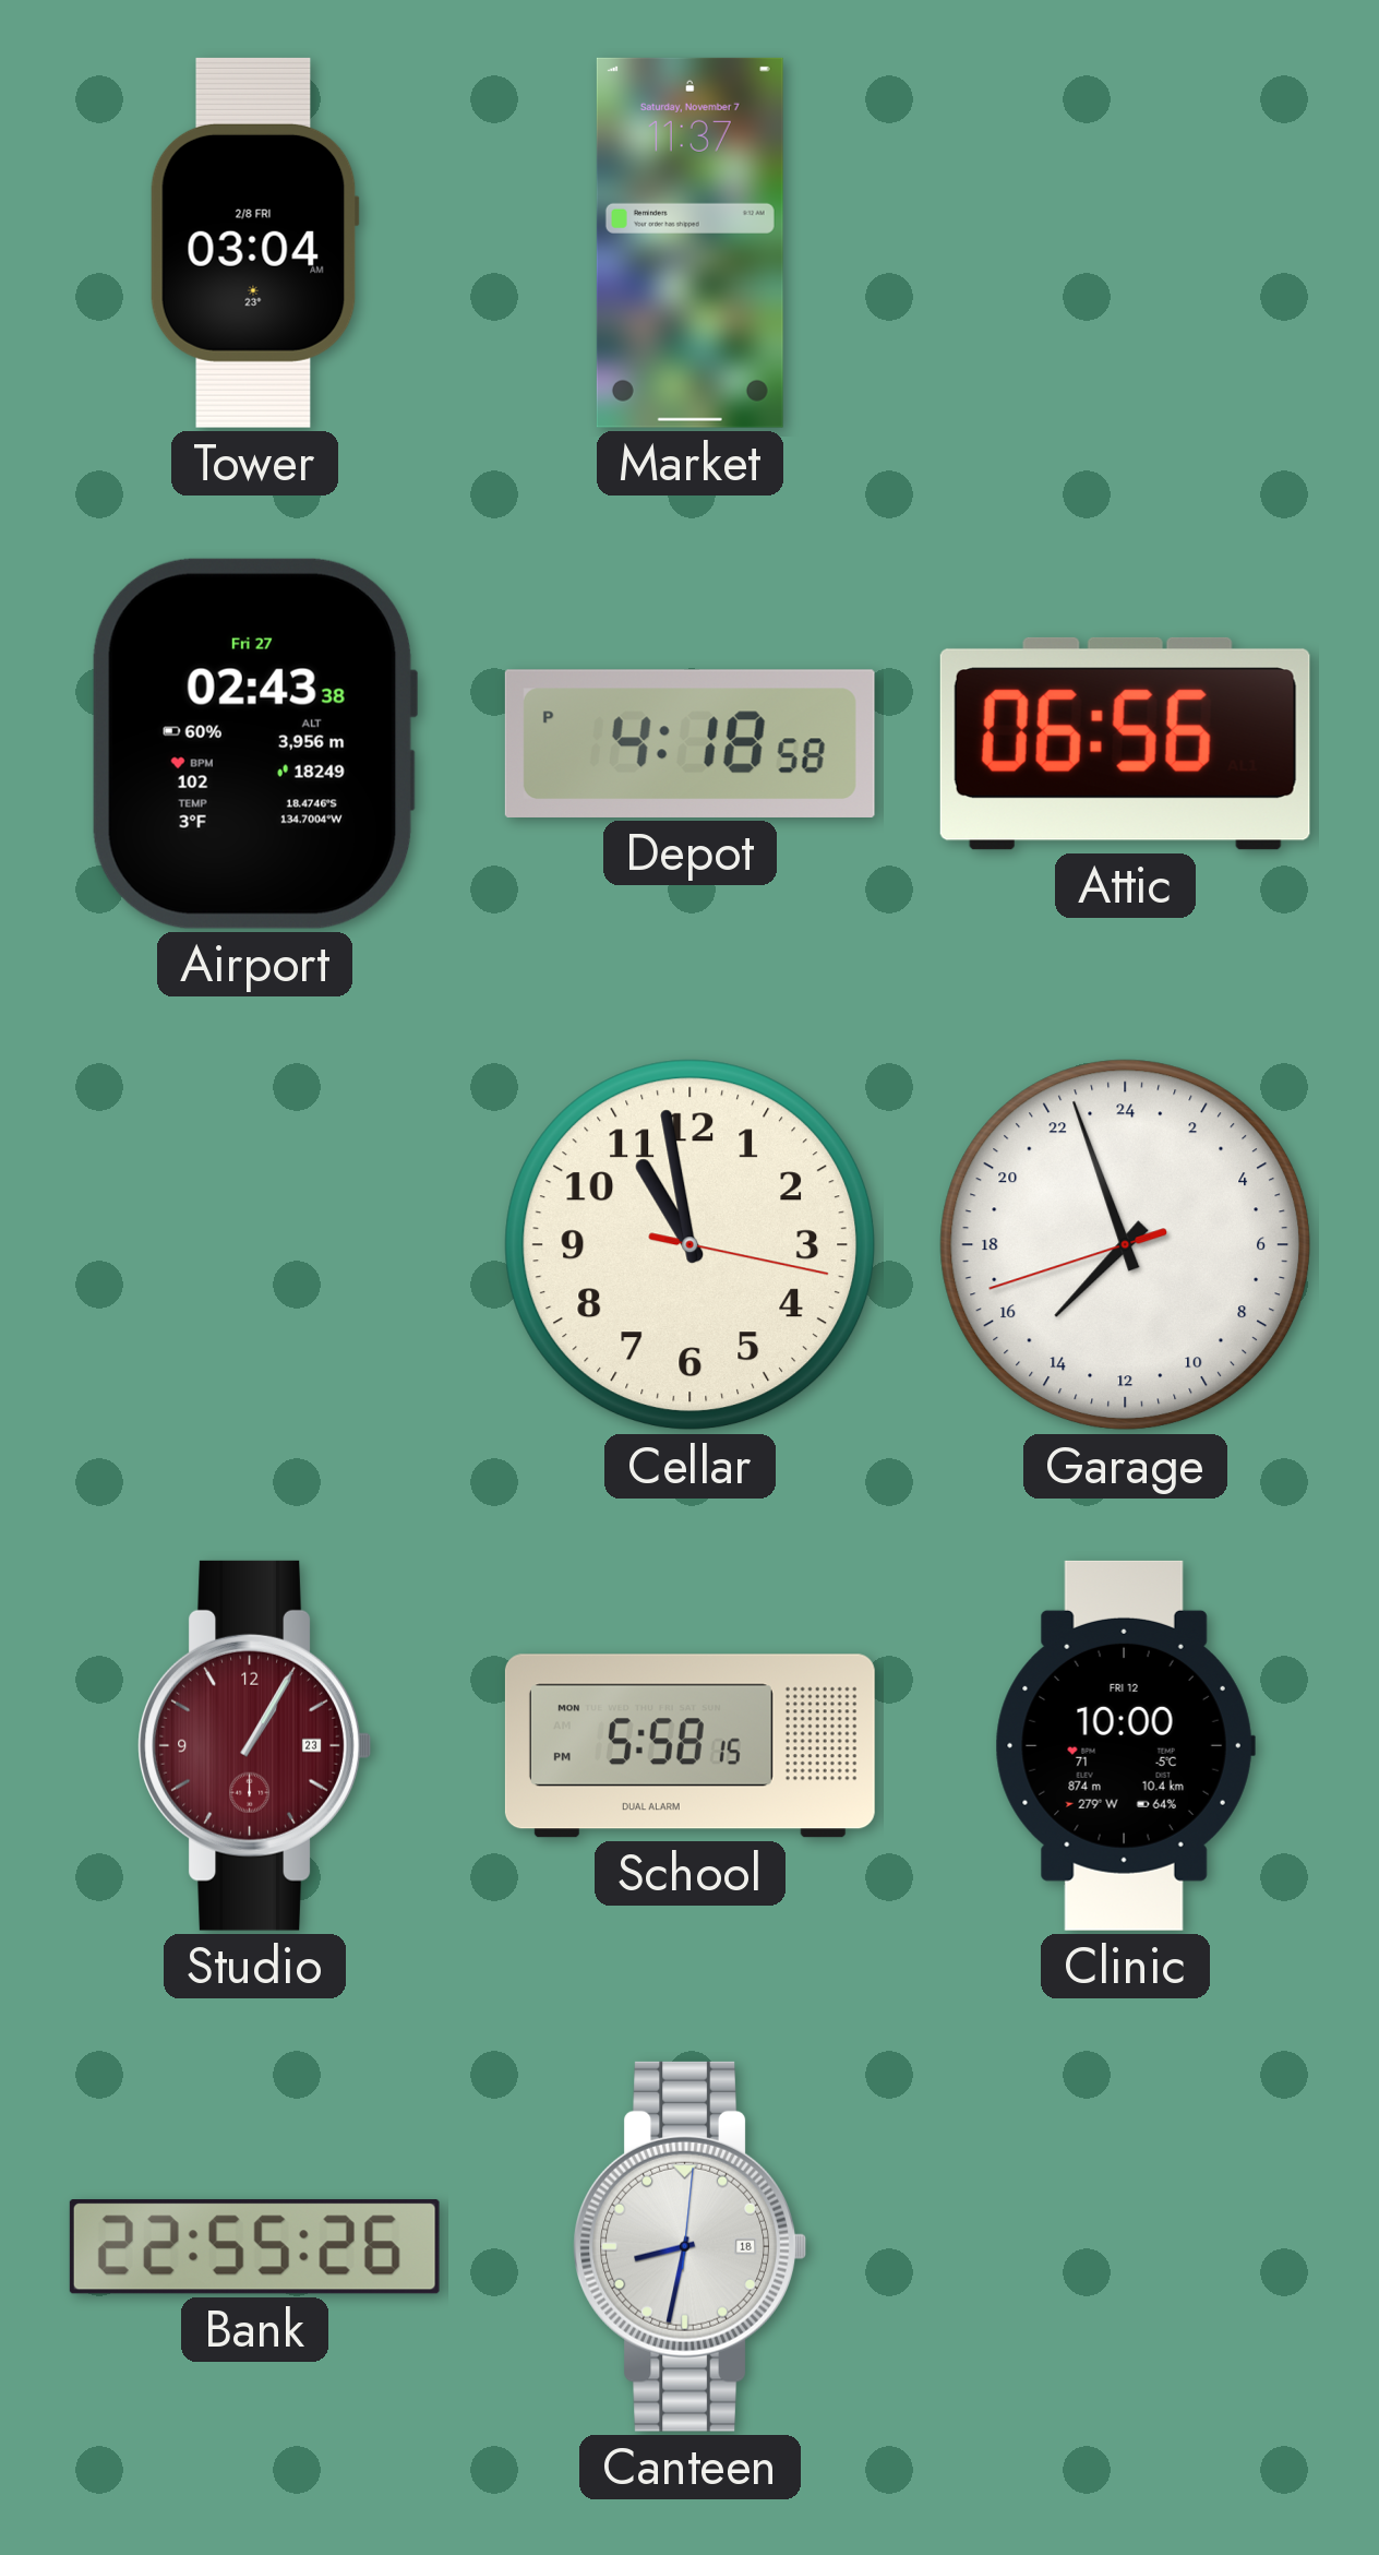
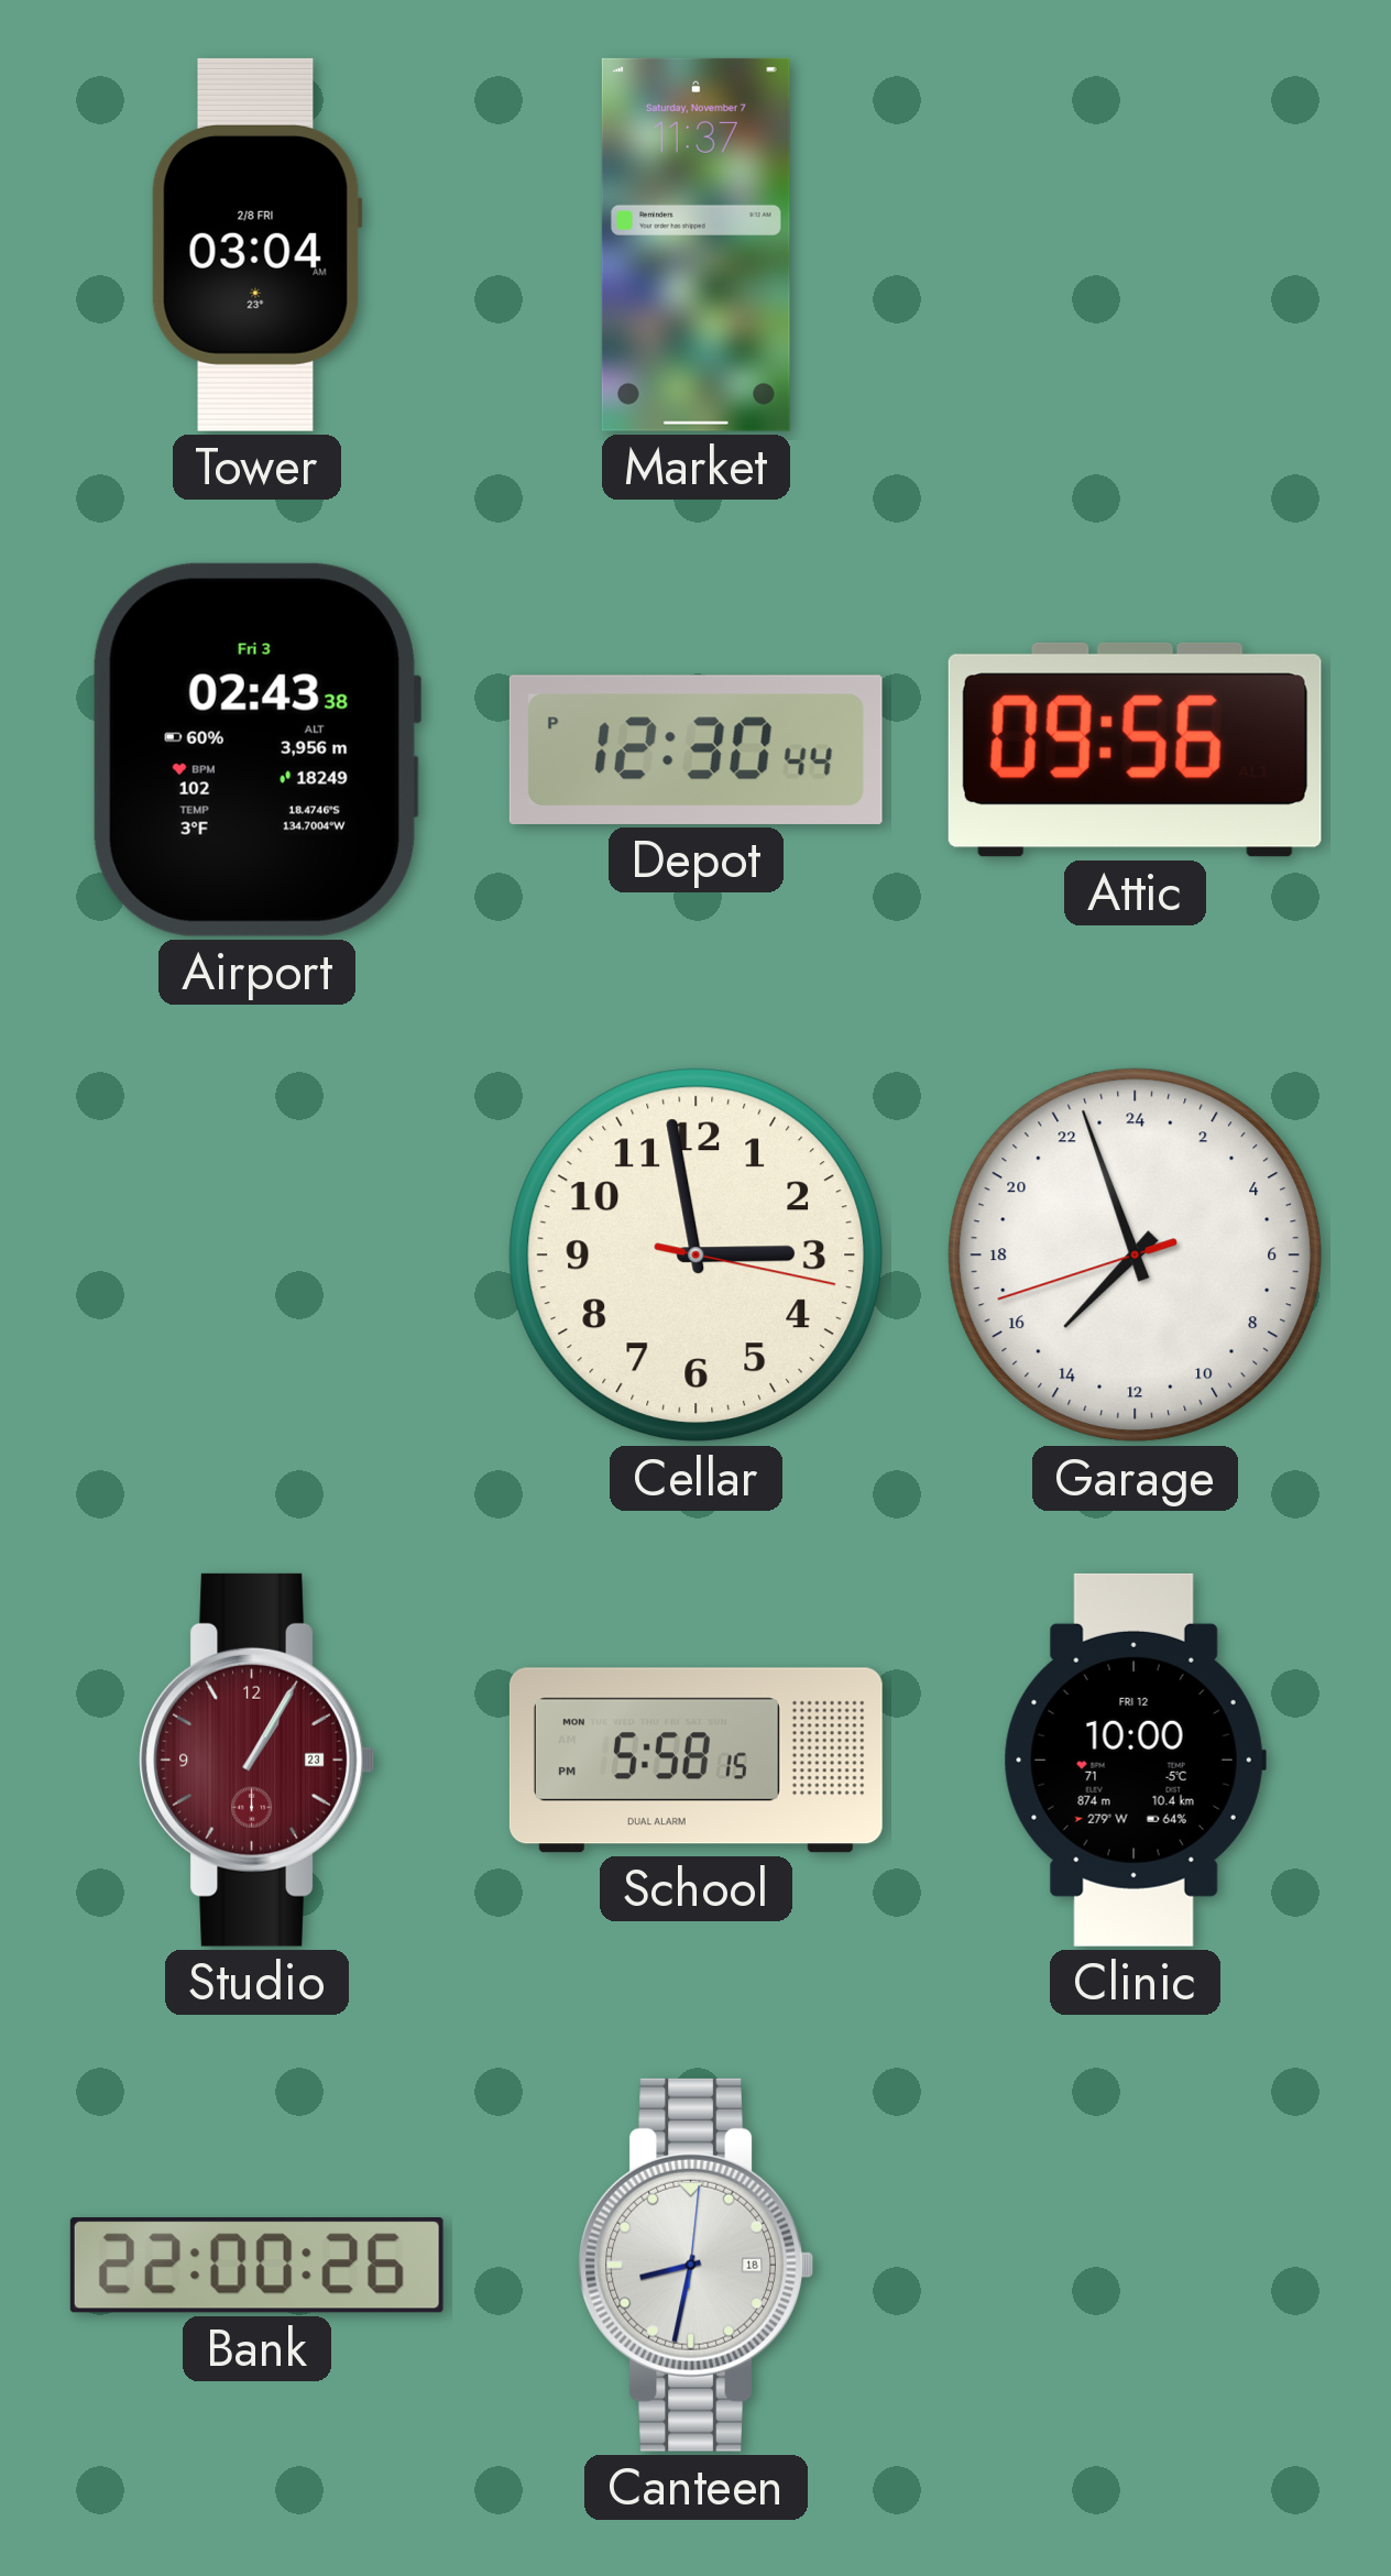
Airport date: Fri 27 -> Fri 3
Depot: 4:18 -> 12:30
Attic: 06:56 -> 09:56
Cellar: 10:58 -> 2:58
Bank: 22:55 -> 22:00
